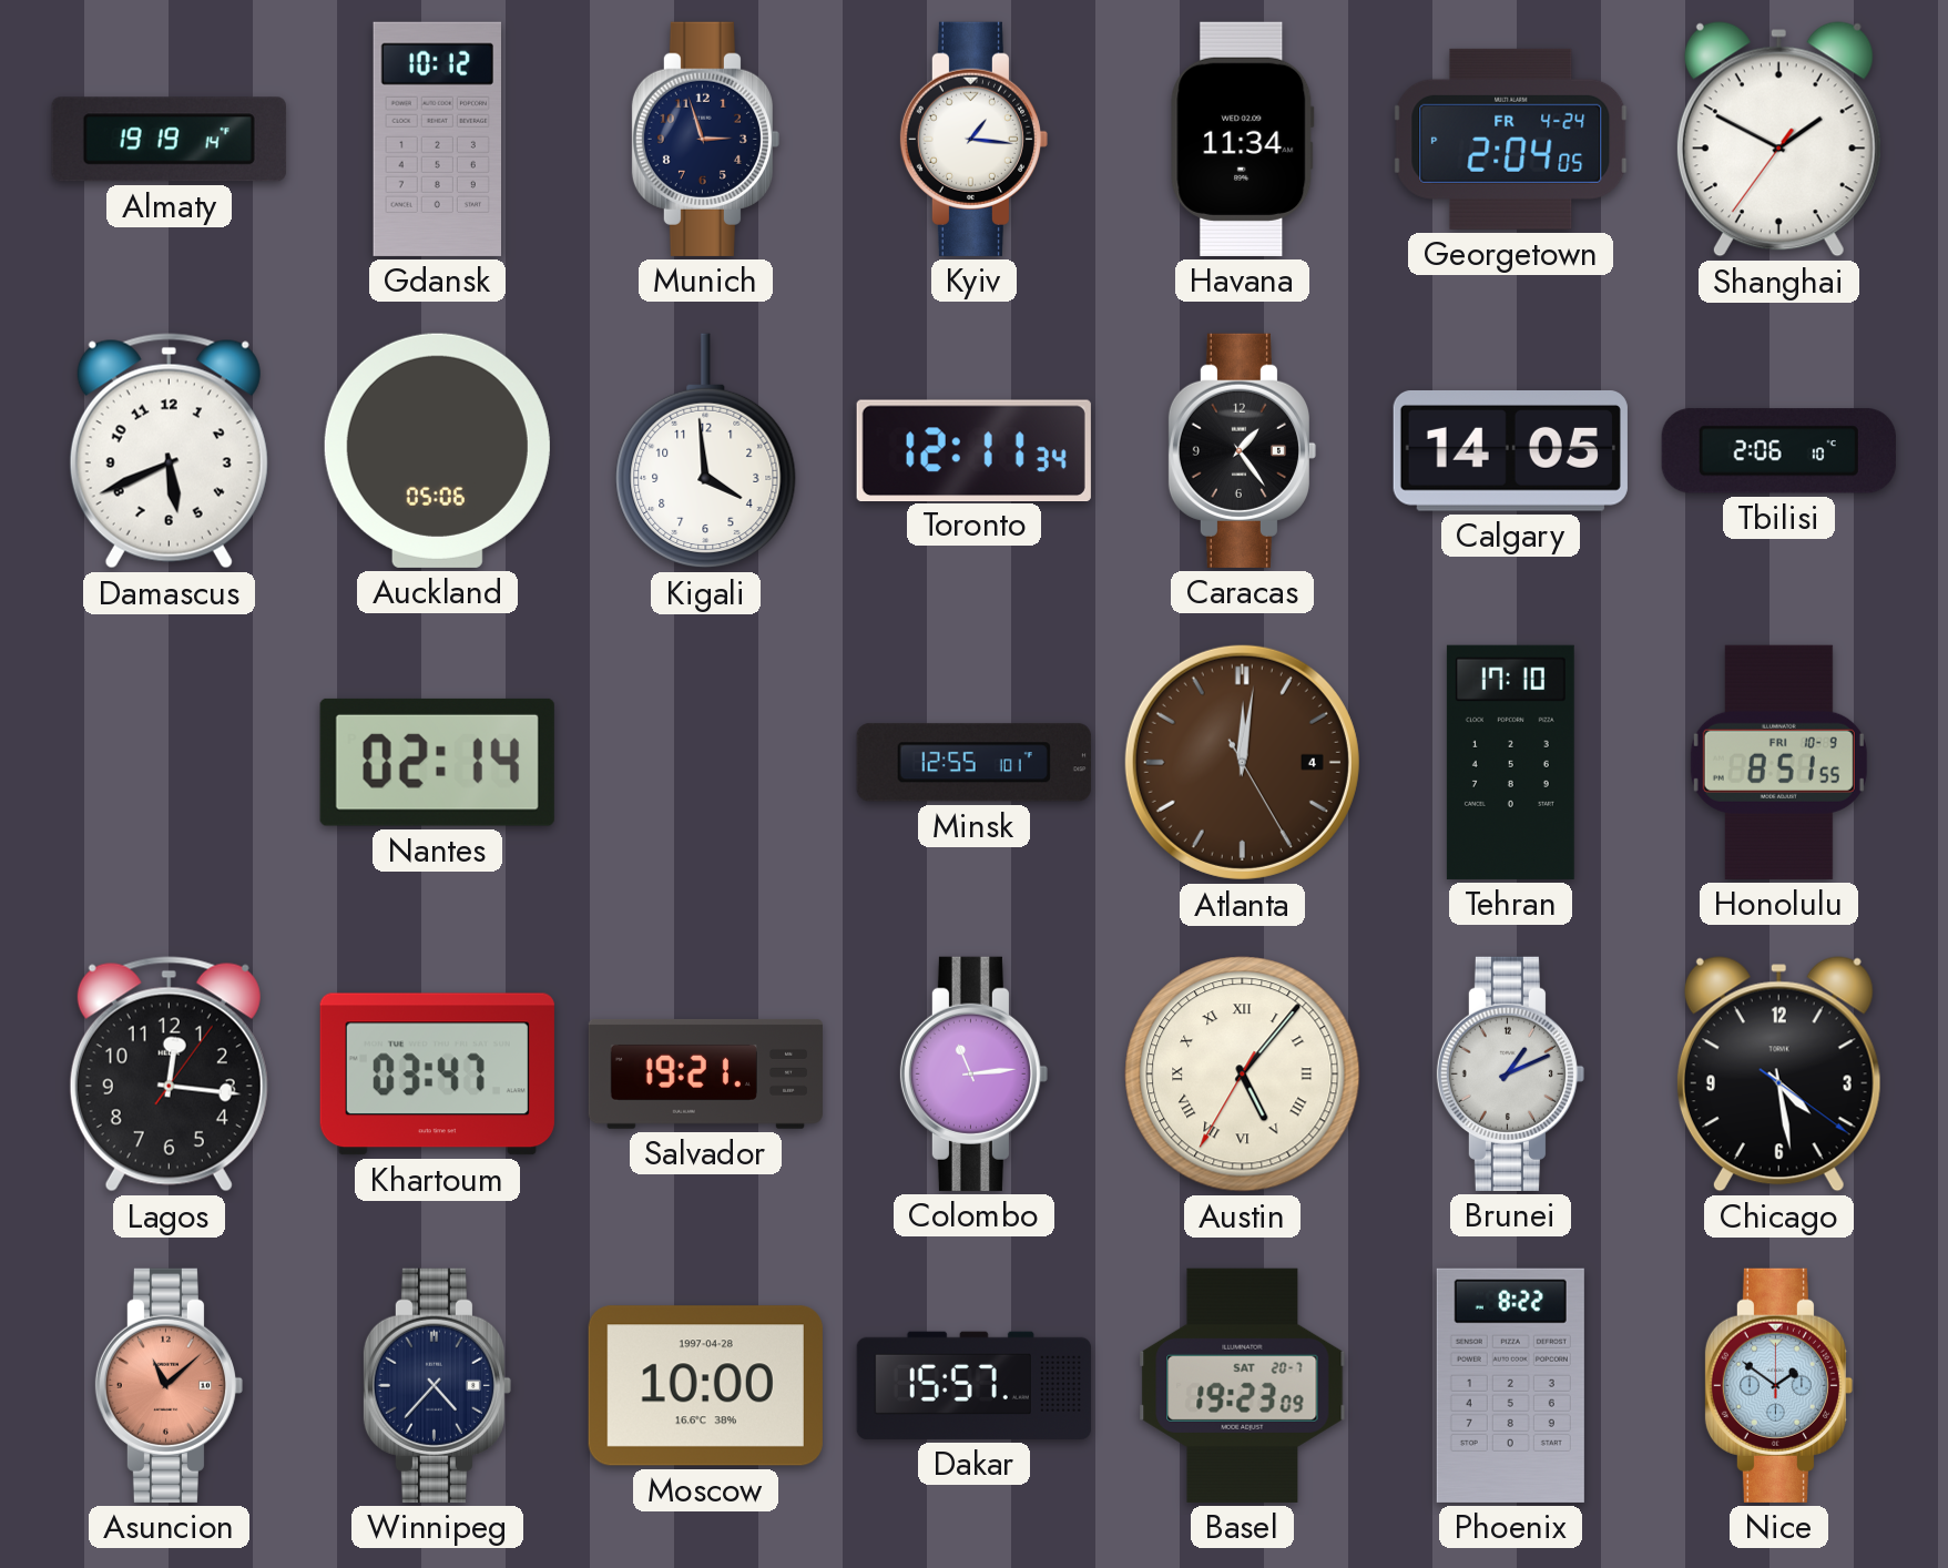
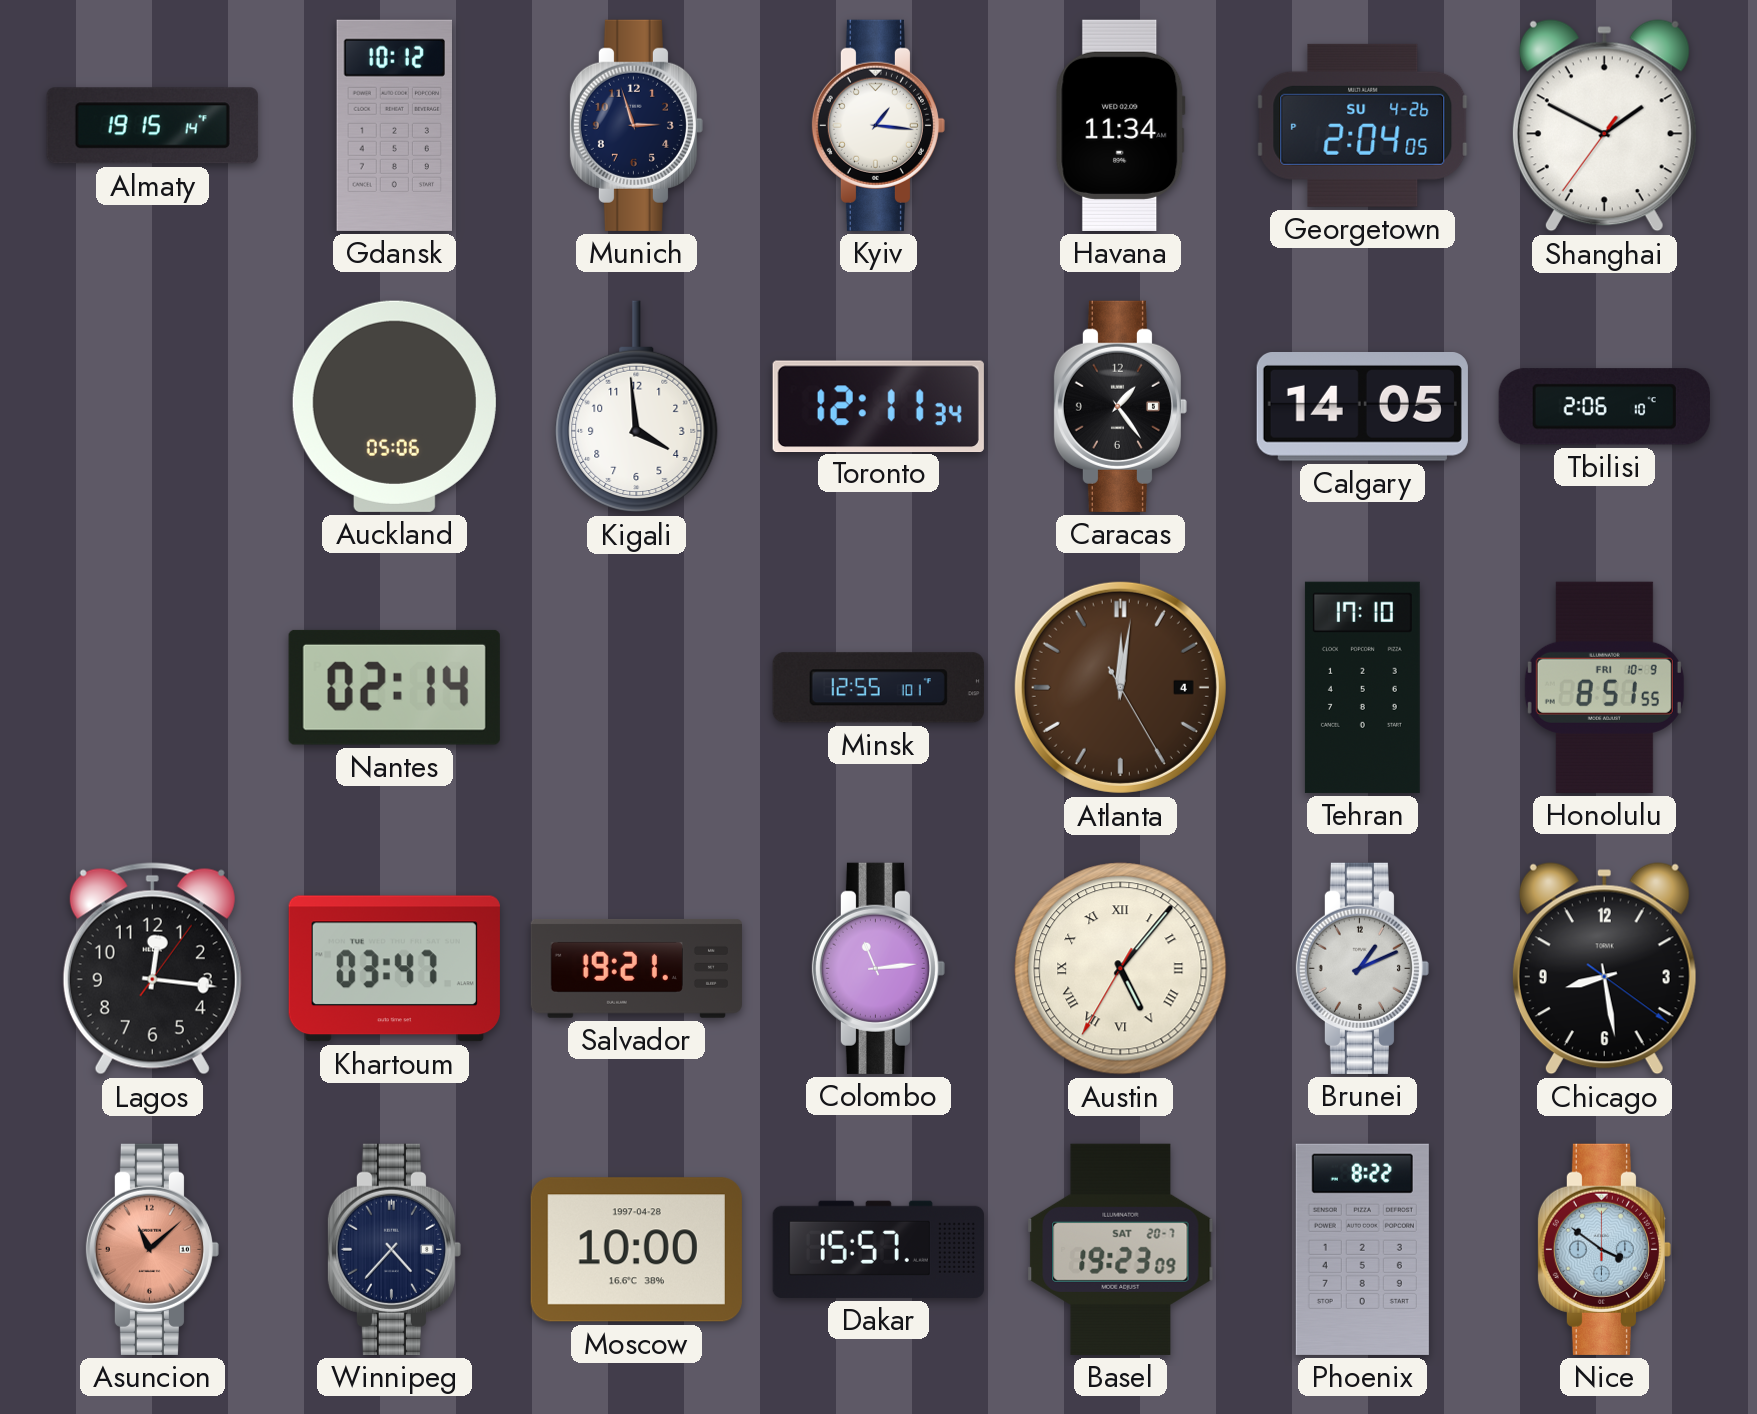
Almaty: 19:19 -> 19:15
Georgetown date: FR 4-24 -> SU 4-26
Damascus: 5:41 -> none
Chicago: 4:28 -> 8:28
Nice: 1:51 -> 3:51
